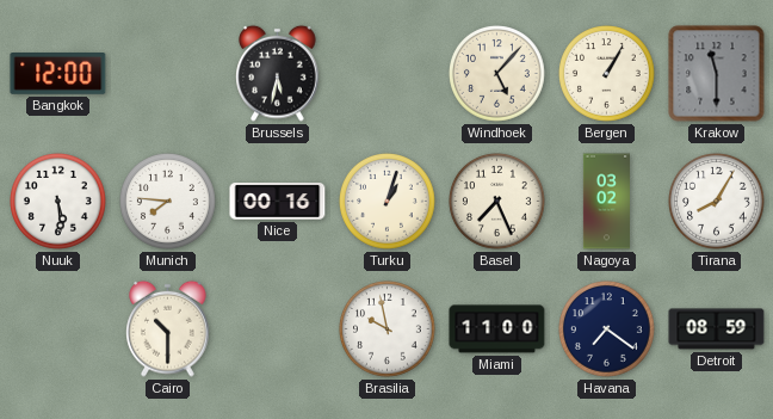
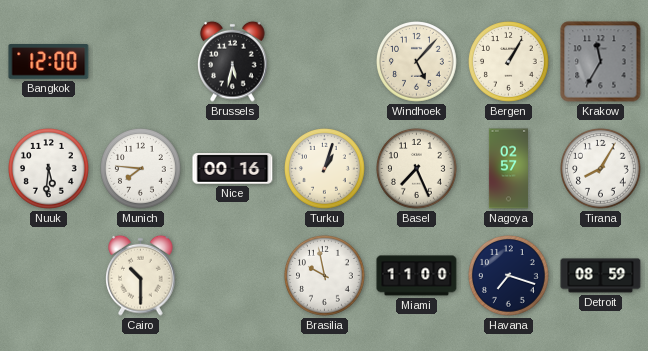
Krakow: 11:30 -> 11:35
Nuuk: 5:29 -> 5:31
Nagoya: 03:02 -> 02:57
Havana: 7:21 -> 7:18
